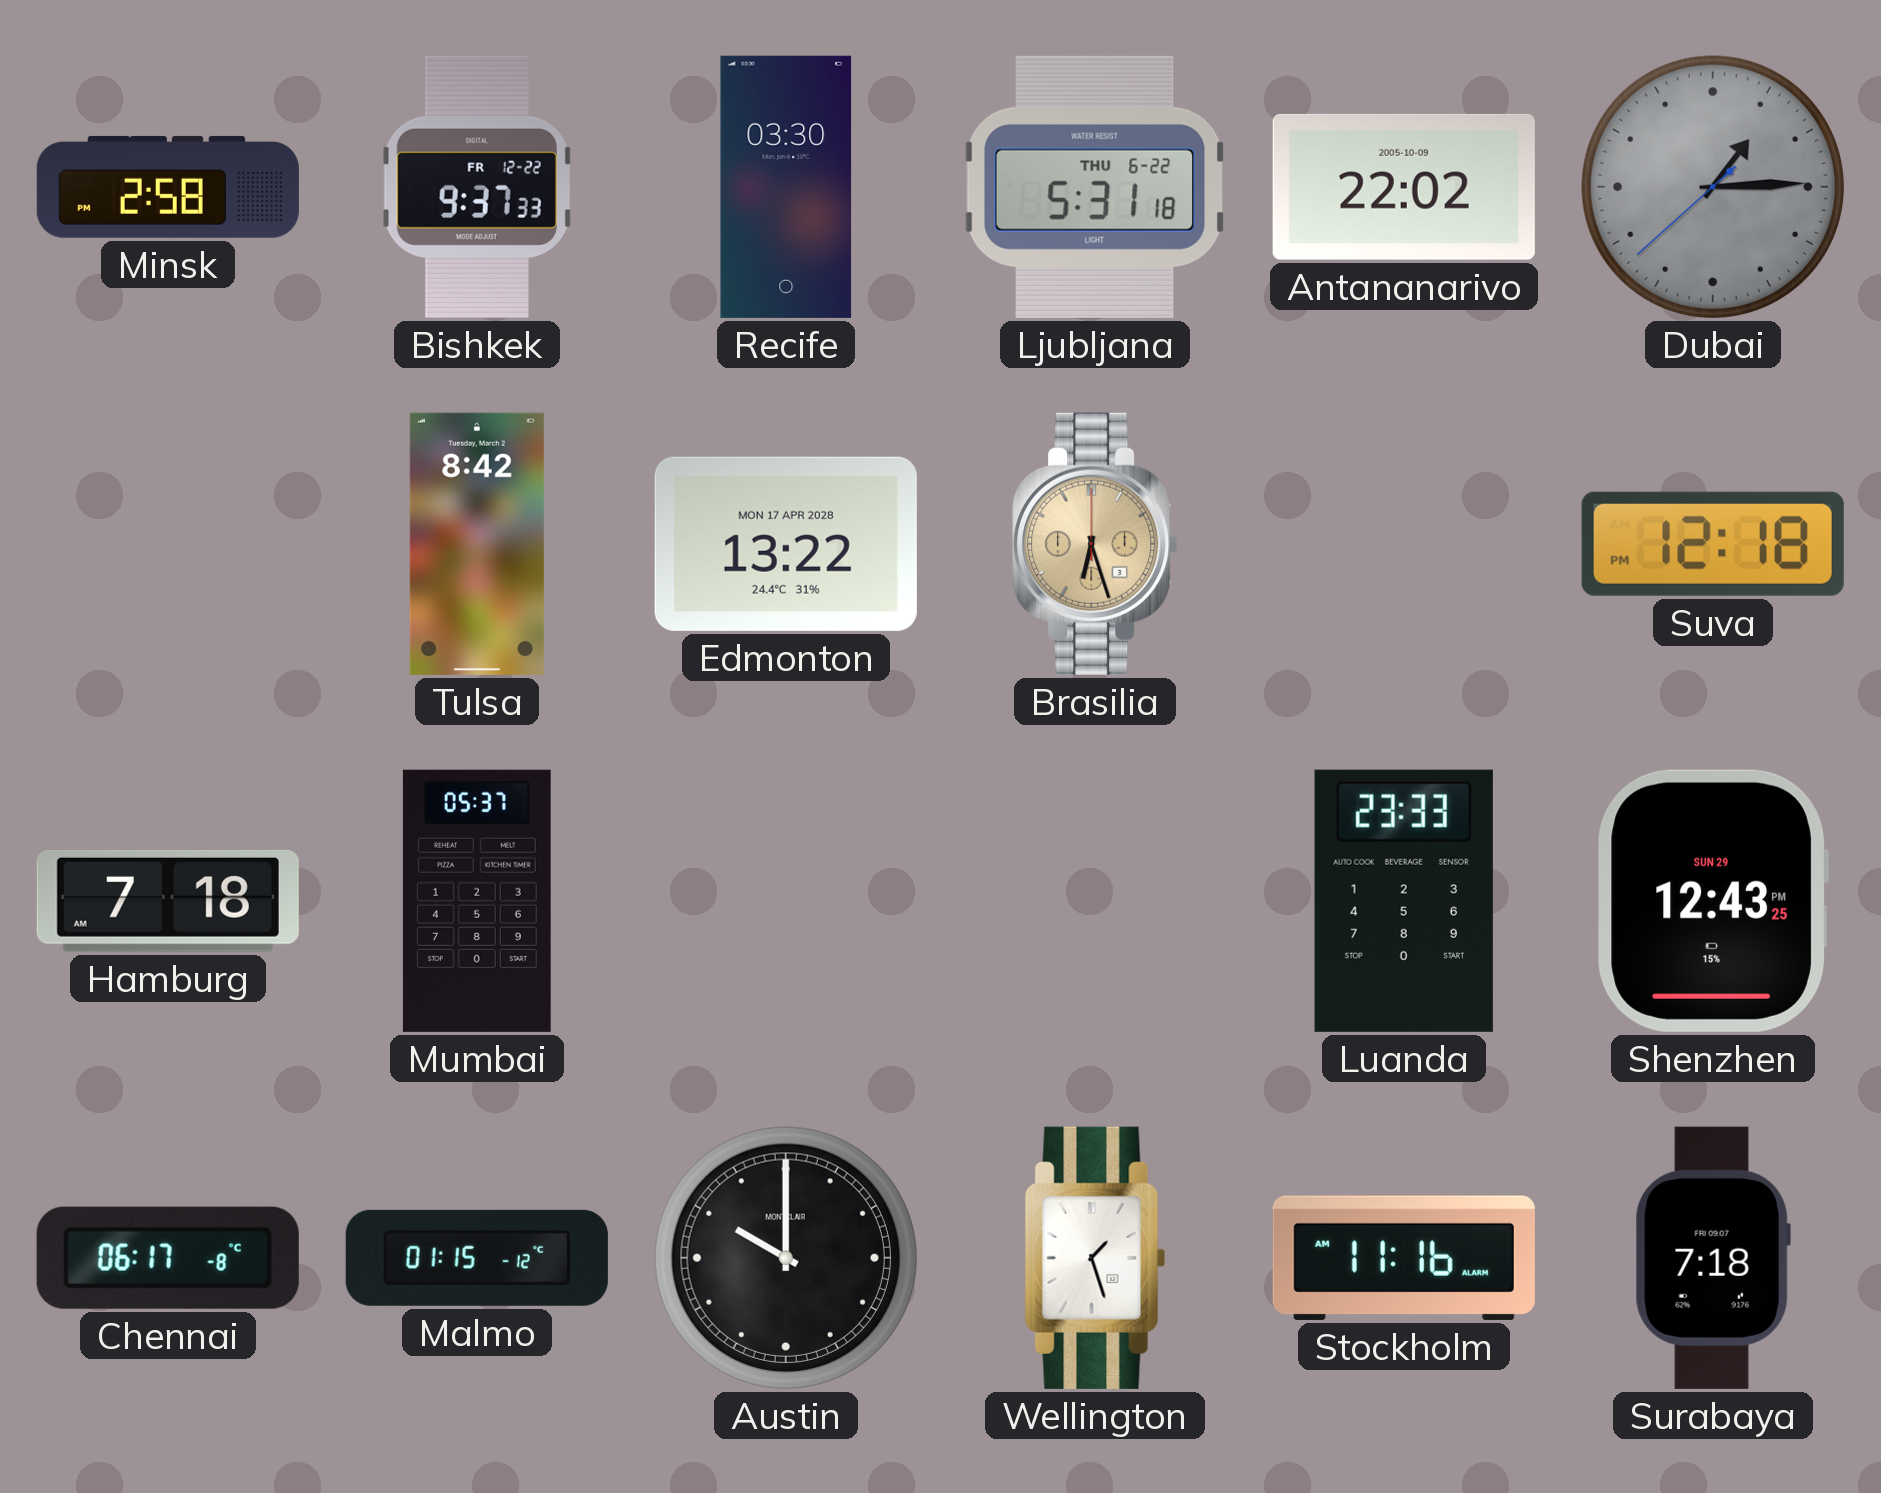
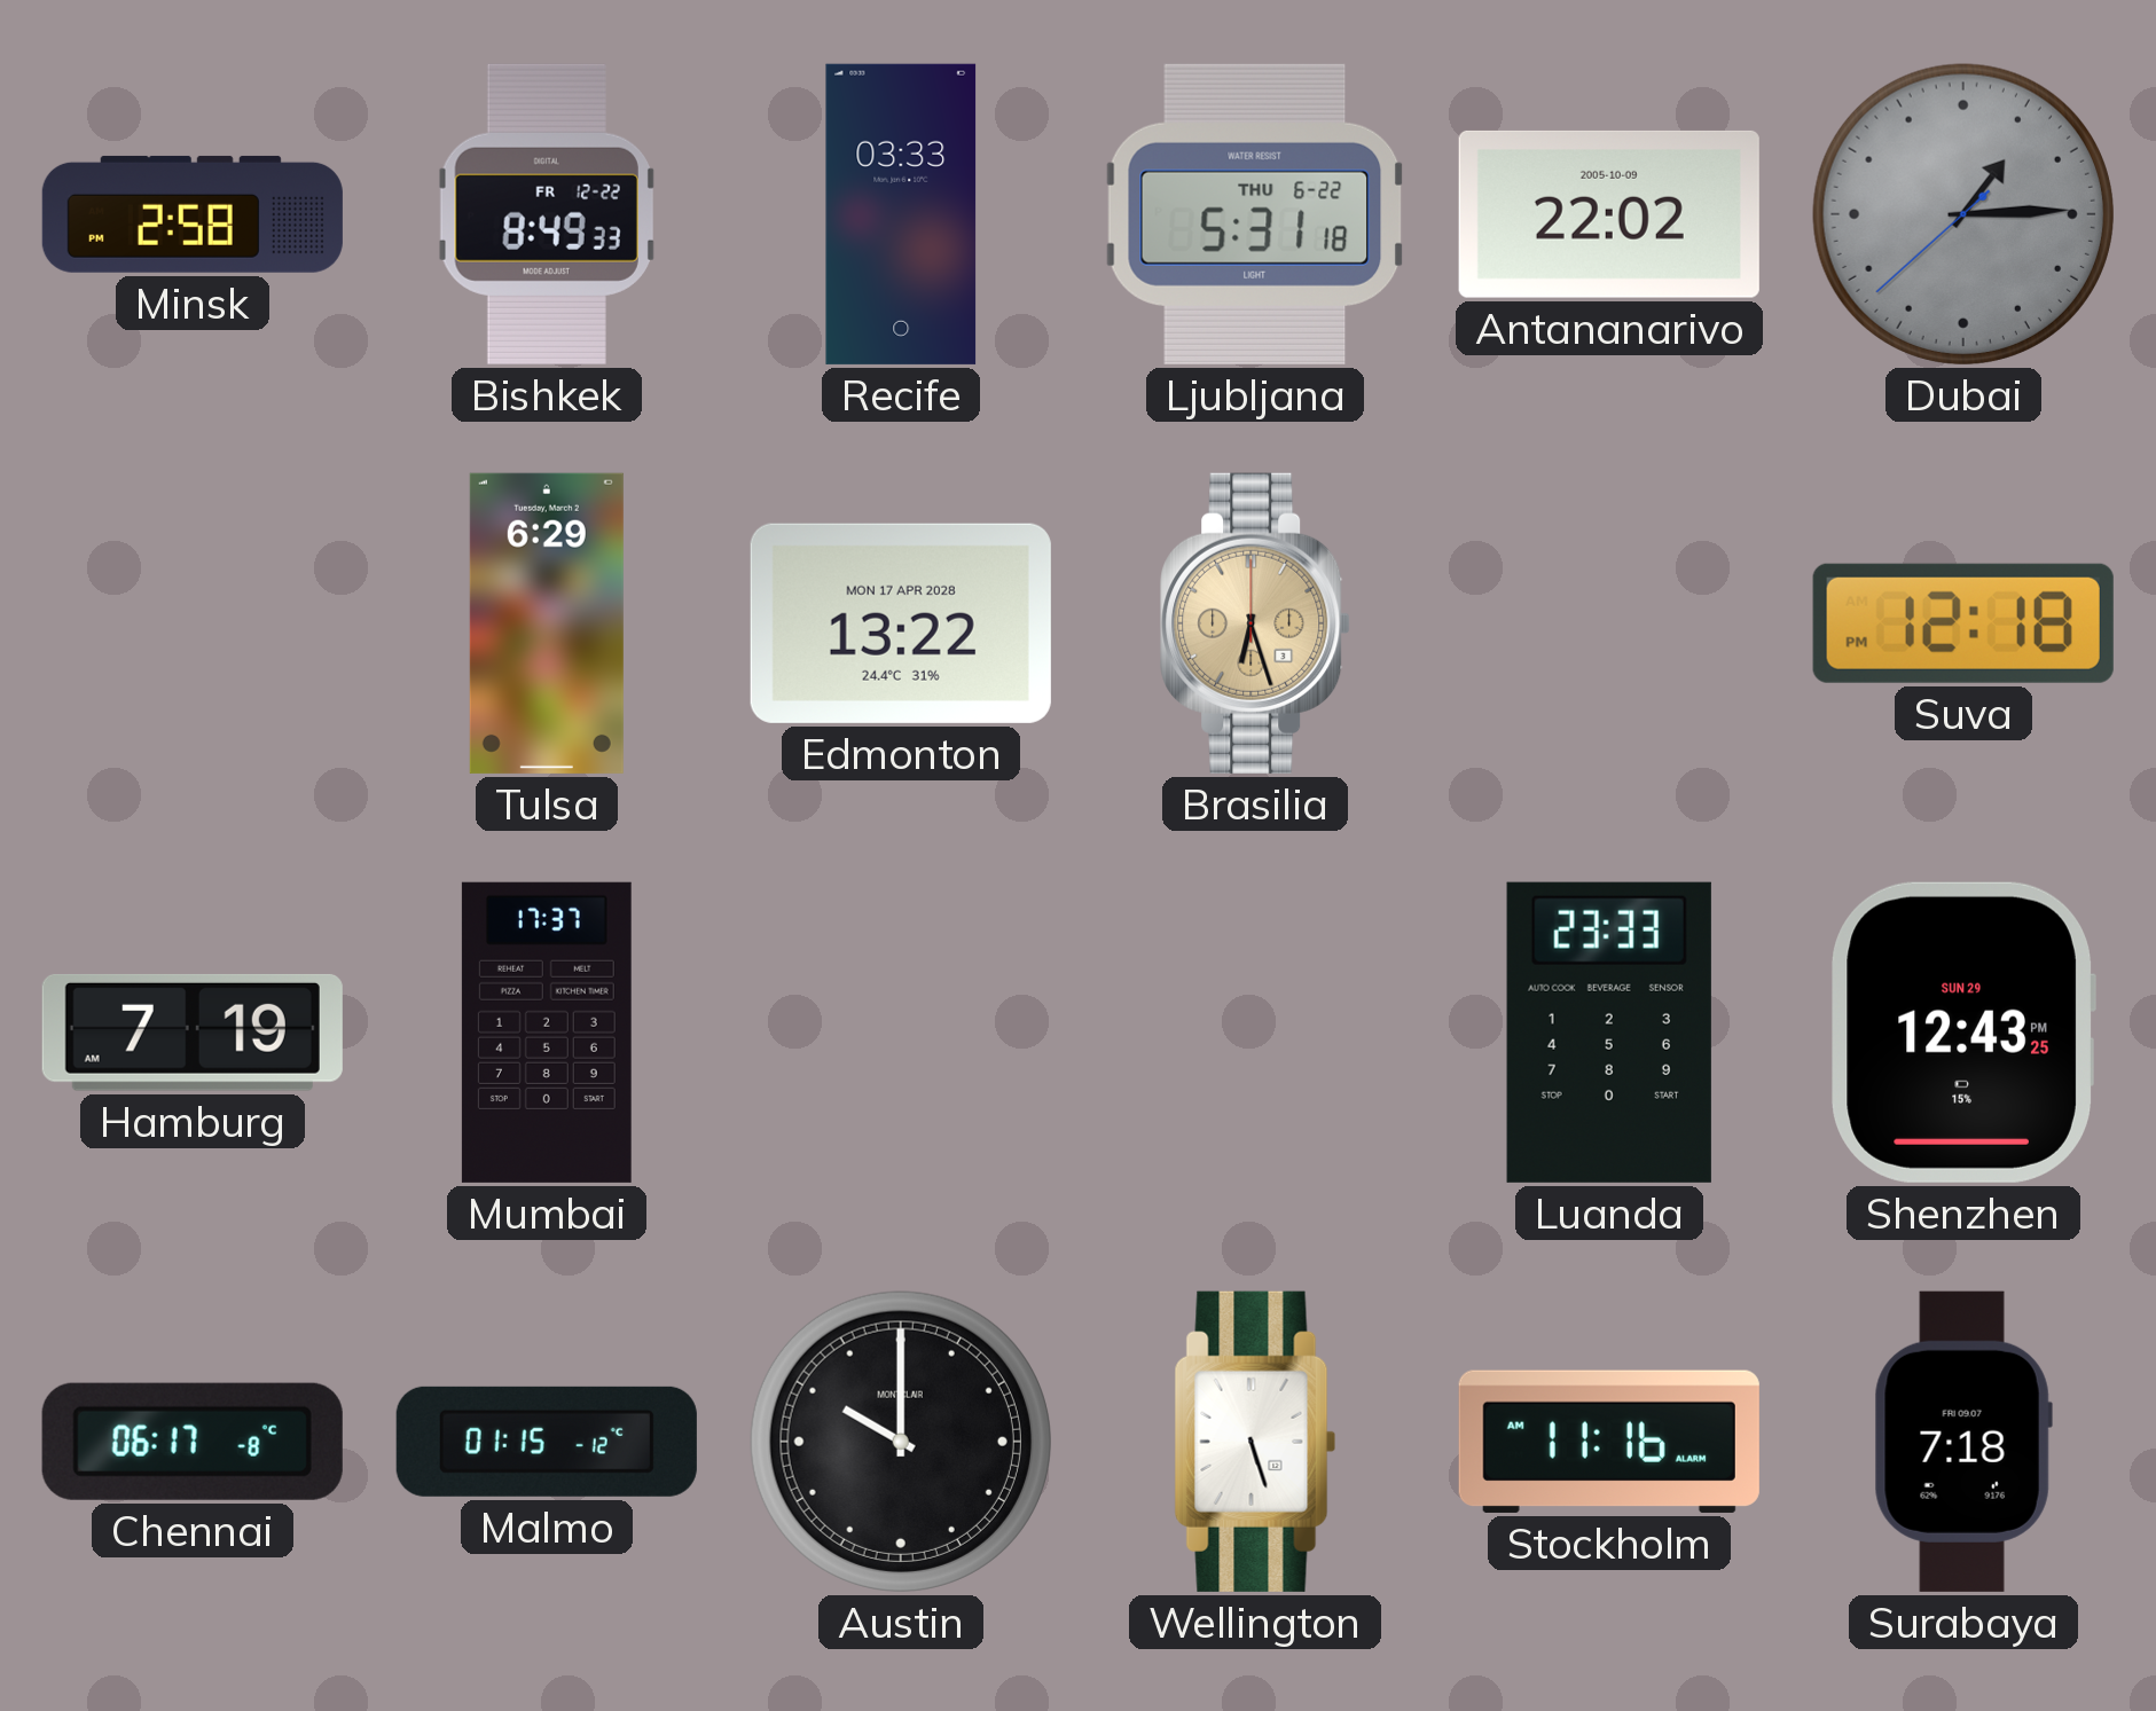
Bishkek: 9:37 -> 8:49
Recife: 03:30 -> 03:33
Tulsa: 8:42 -> 6:29
Hamburg: 7:18 -> 7:19
Mumbai: 05:37 -> 17:37
Wellington: 1:27 -> 5:27
